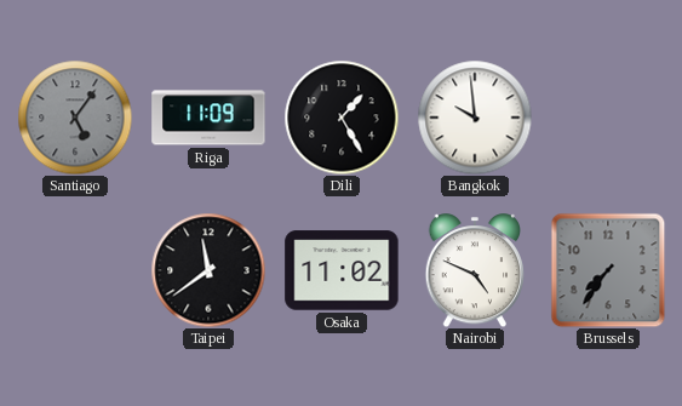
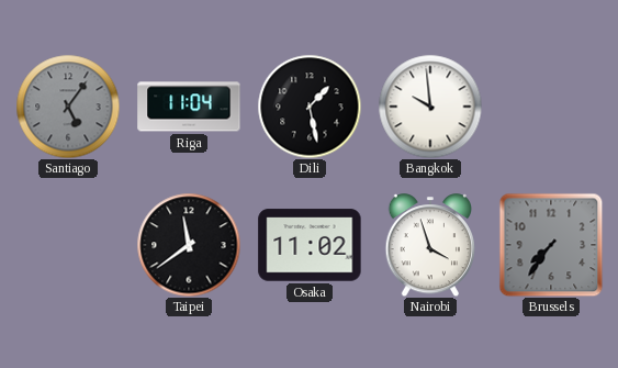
Riga: 11:09 -> 11:04
Dili: 1:25 -> 1:28
Nairobi: 4:49 -> 3:57
